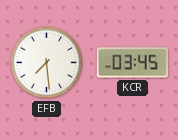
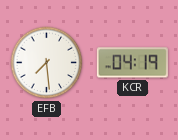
KCR: 03:45 -> 04:19
